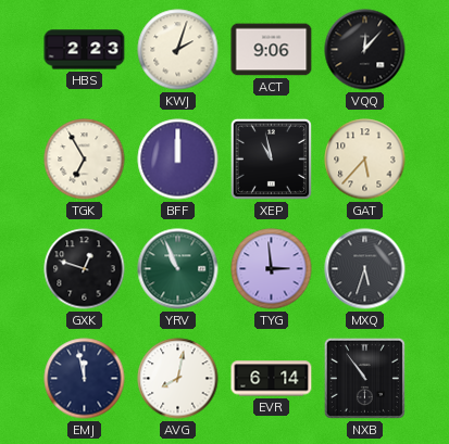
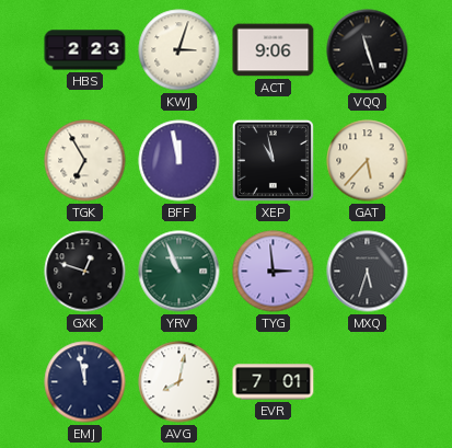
KWJ: 2:03 -> 3:03
VQQ: 12:07 -> 11:27
BFF: 12:00 -> 11:58
EVR: 6:14 -> 7:01
NXB: 10:54 -> none
